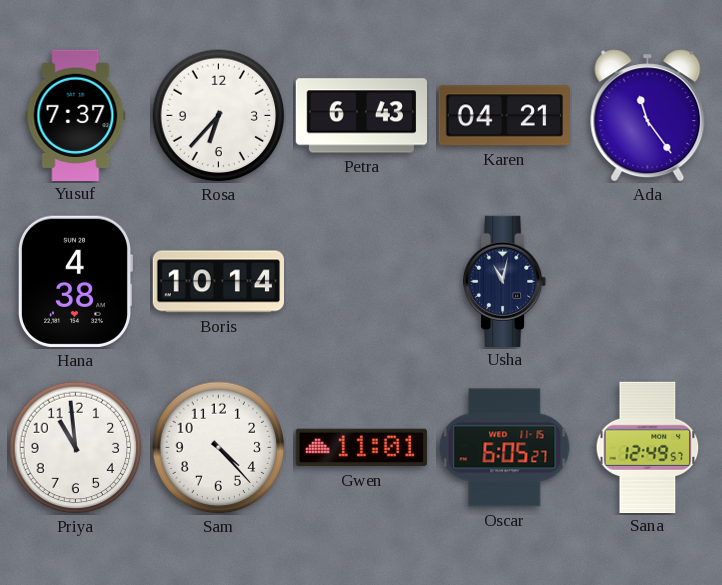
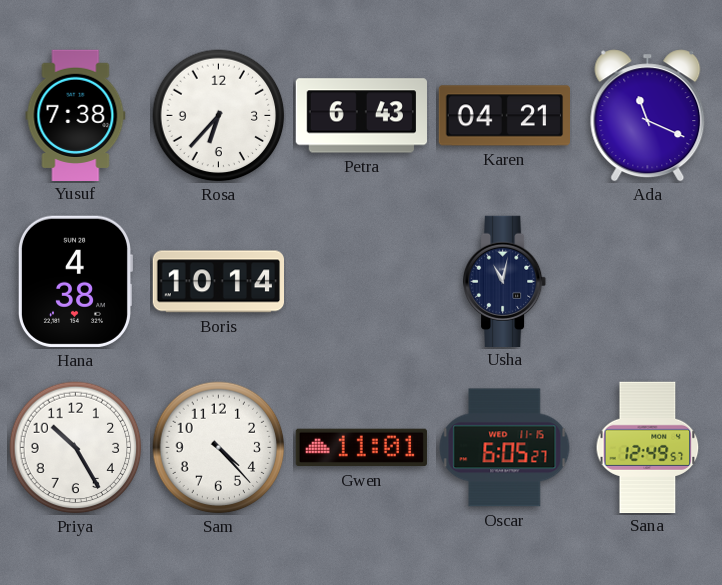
Yusuf: 7:37 -> 7:38
Ada: 11:24 -> 11:19
Priya: 10:59 -> 10:25
